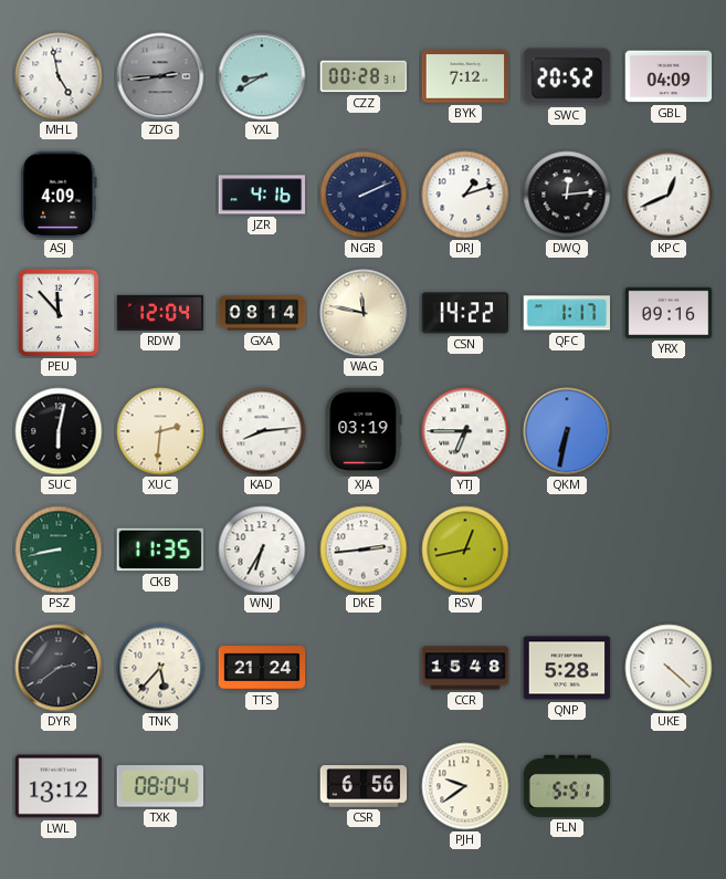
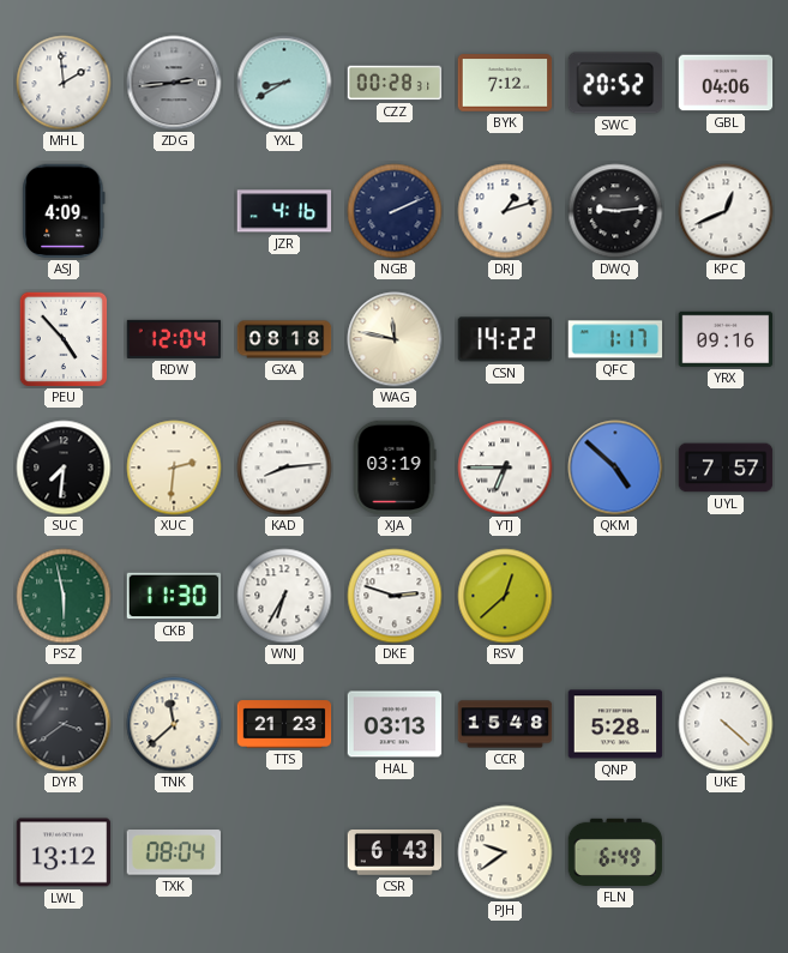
MHL: 4:58 -> 1:59
GBL: 04:09 -> 04:06
DWQ: 12:14 -> 9:14
PEU: 11:53 -> 4:53
GXA: 08:14 -> 08:18
SUC: 6:02 -> 7:31
QKM: 6:32 -> 4:52
UYL: none -> 7:57
PSZ: 8:43 -> 5:58
CKB: 11:35 -> 11:30
DKE: 2:44 -> 2:48
RSV: 12:43 -> 12:38
DYR: 2:39 -> 3:39
TNK: 5:37 -> 11:38
TTS: 21:24 -> 21:23
HAL: none -> 03:13
CSR: 6:56 -> 6:43
FLN: 5:51 -> 6:49
